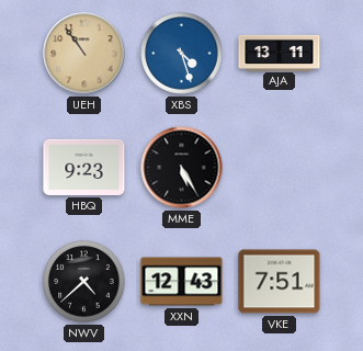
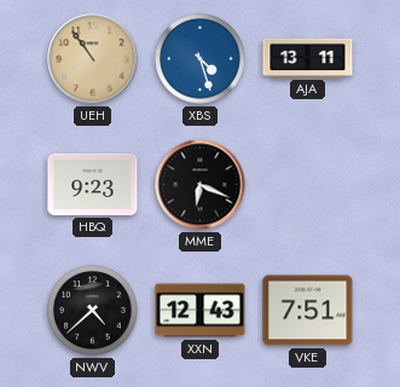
MME: 5:25 -> 6:19
